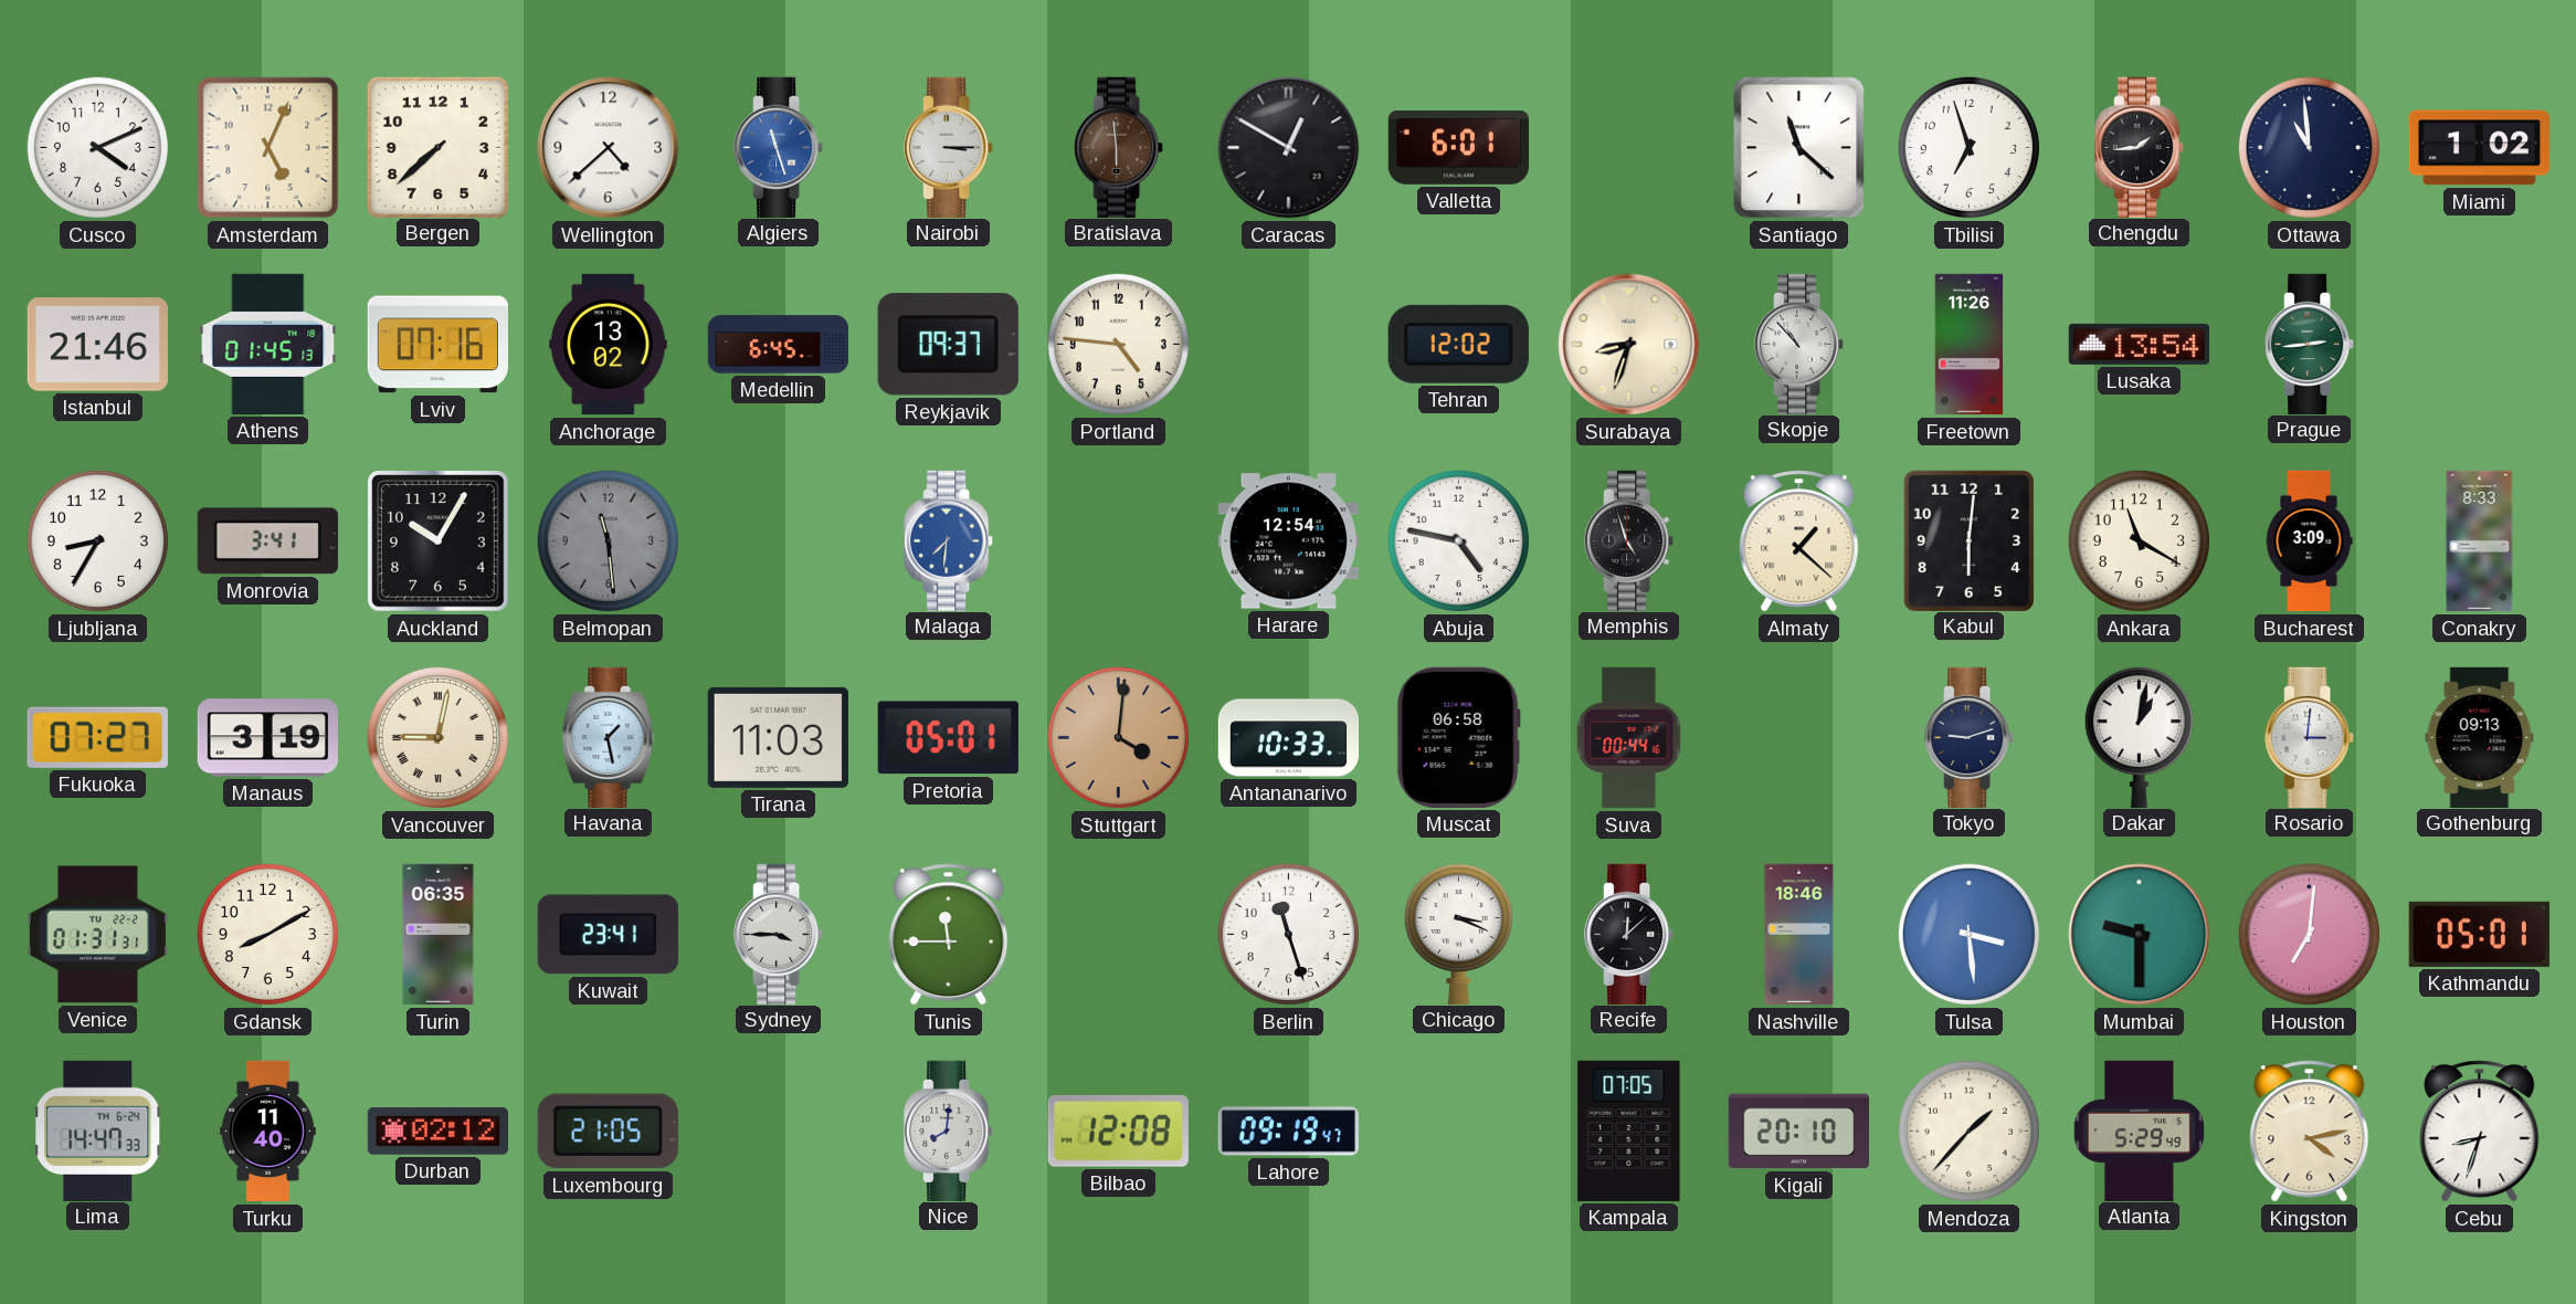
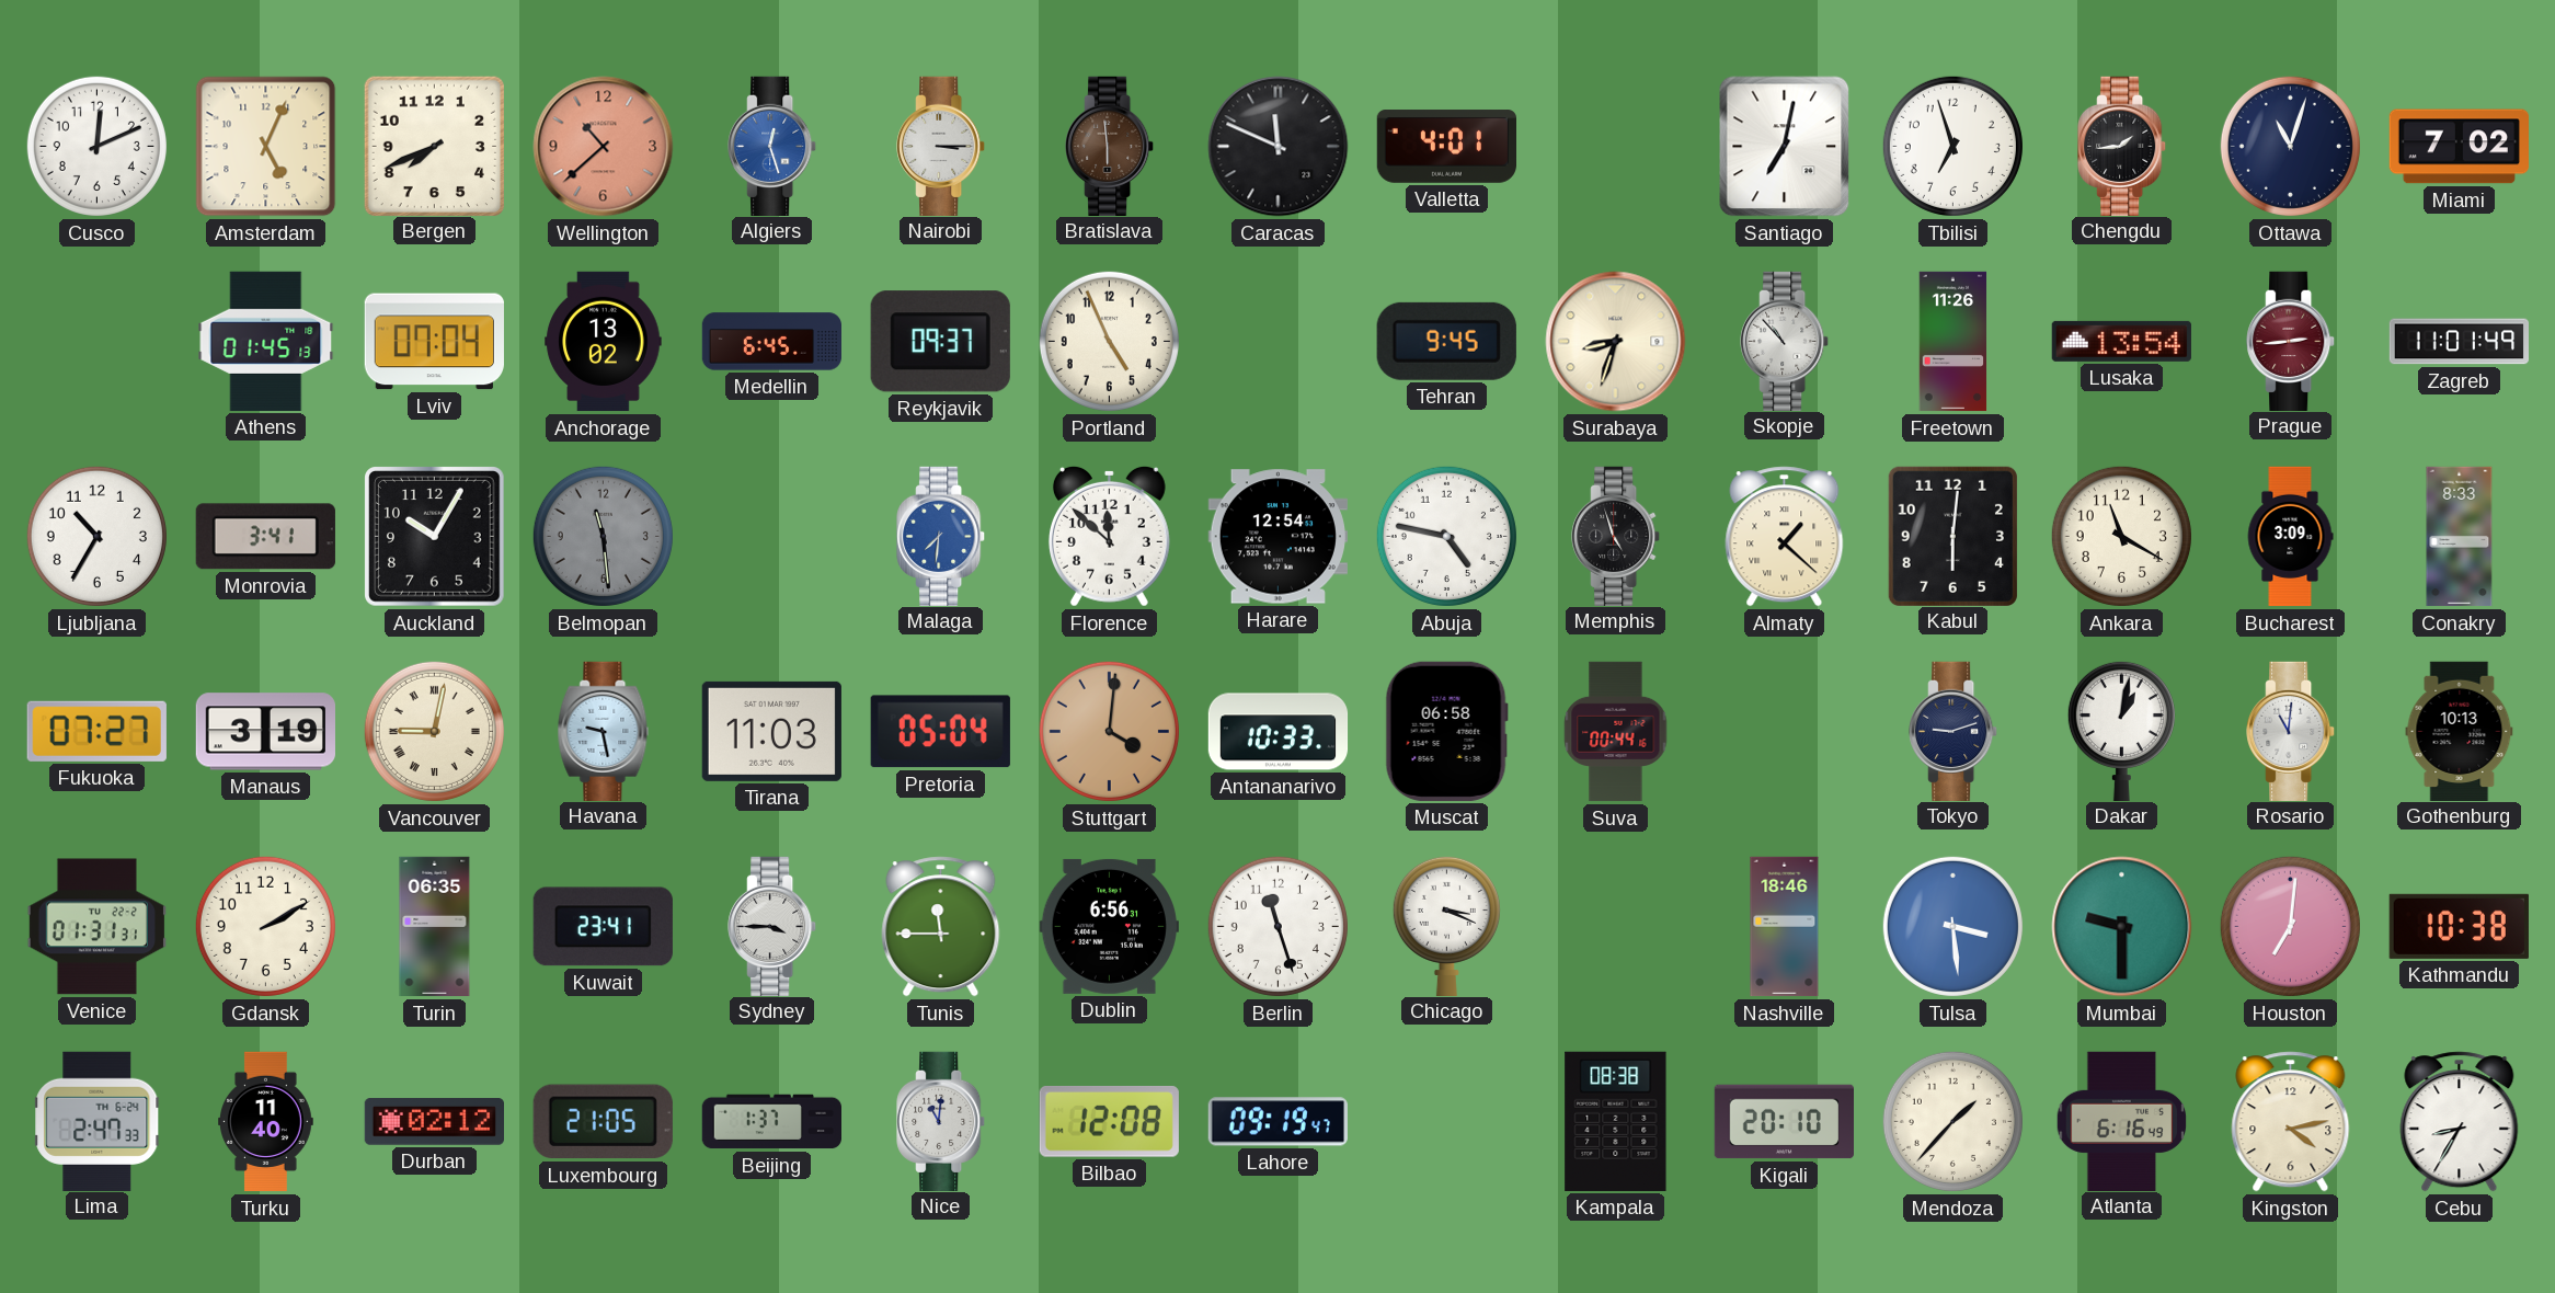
Cusco: 4:11 -> 12:11
Bergen: 7:38 -> 7:41
Wellington: 4:38 -> 10:38
Wellington dial: white -> salmon
Algiers: 11:27 -> 12:27
Caracas: 12:50 -> 11:49
Valletta: 6:01 -> 4:01
Santiago: 11:22 -> 7:02
Ottawa: 10:59 -> 11:03
Miami: 1:02 -> 7:02
Istanbul: 21:46 -> none
Lviv: 07:16 -> 07:04
Portland: 4:46 -> 4:56
Tehran: 12:02 -> 9:45
Prague dial: green -> burgundy
Zagreb: none -> 11:01
Ljubljana: 8:35 -> 10:35
Florence: none -> 11:52
Havana: 1:28 -> 9:28
Pretoria: 05:01 -> 05:04
Rosario: 3:01 -> 11:01
Gothenburg: 09:13 -> 10:13
Gdansk: 8:10 -> 2:10
Dublin: none -> 6:56
Recife: 12:08 -> none
Kathmandu: 05:01 -> 10:38
Lima: 14:47 -> 2:47
Beijing: none -> 1:37
Nice: 8:01 -> 11:01
Kampala: 07:05 -> 08:38
Atlanta: 5:29 -> 6:16
Cebu: 8:33 -> 8:35
